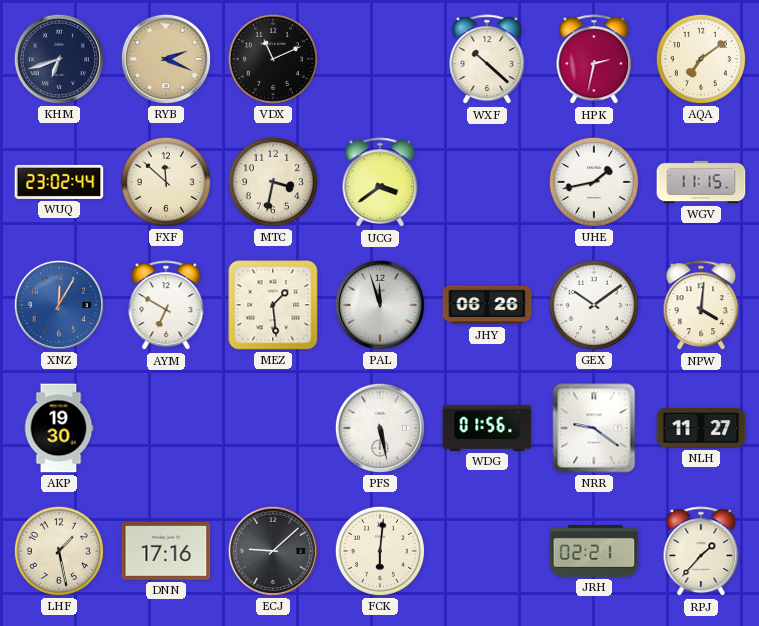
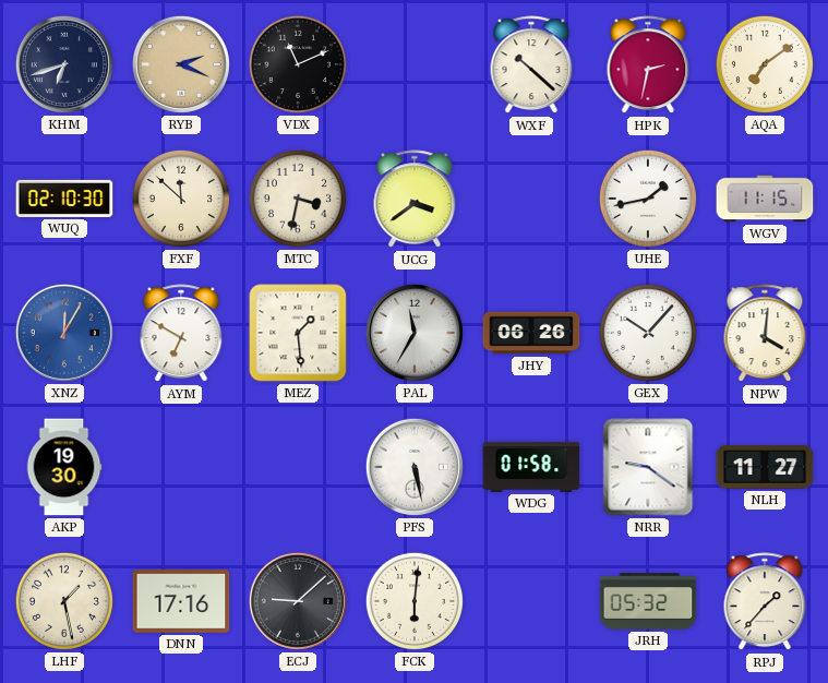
WUQ: 23:02 -> 02:10
PAL: 11:57 -> 11:35
GEX: 10:09 -> 10:07
WDG: 01:56 -> 01:58
JRH: 02:21 -> 05:32
